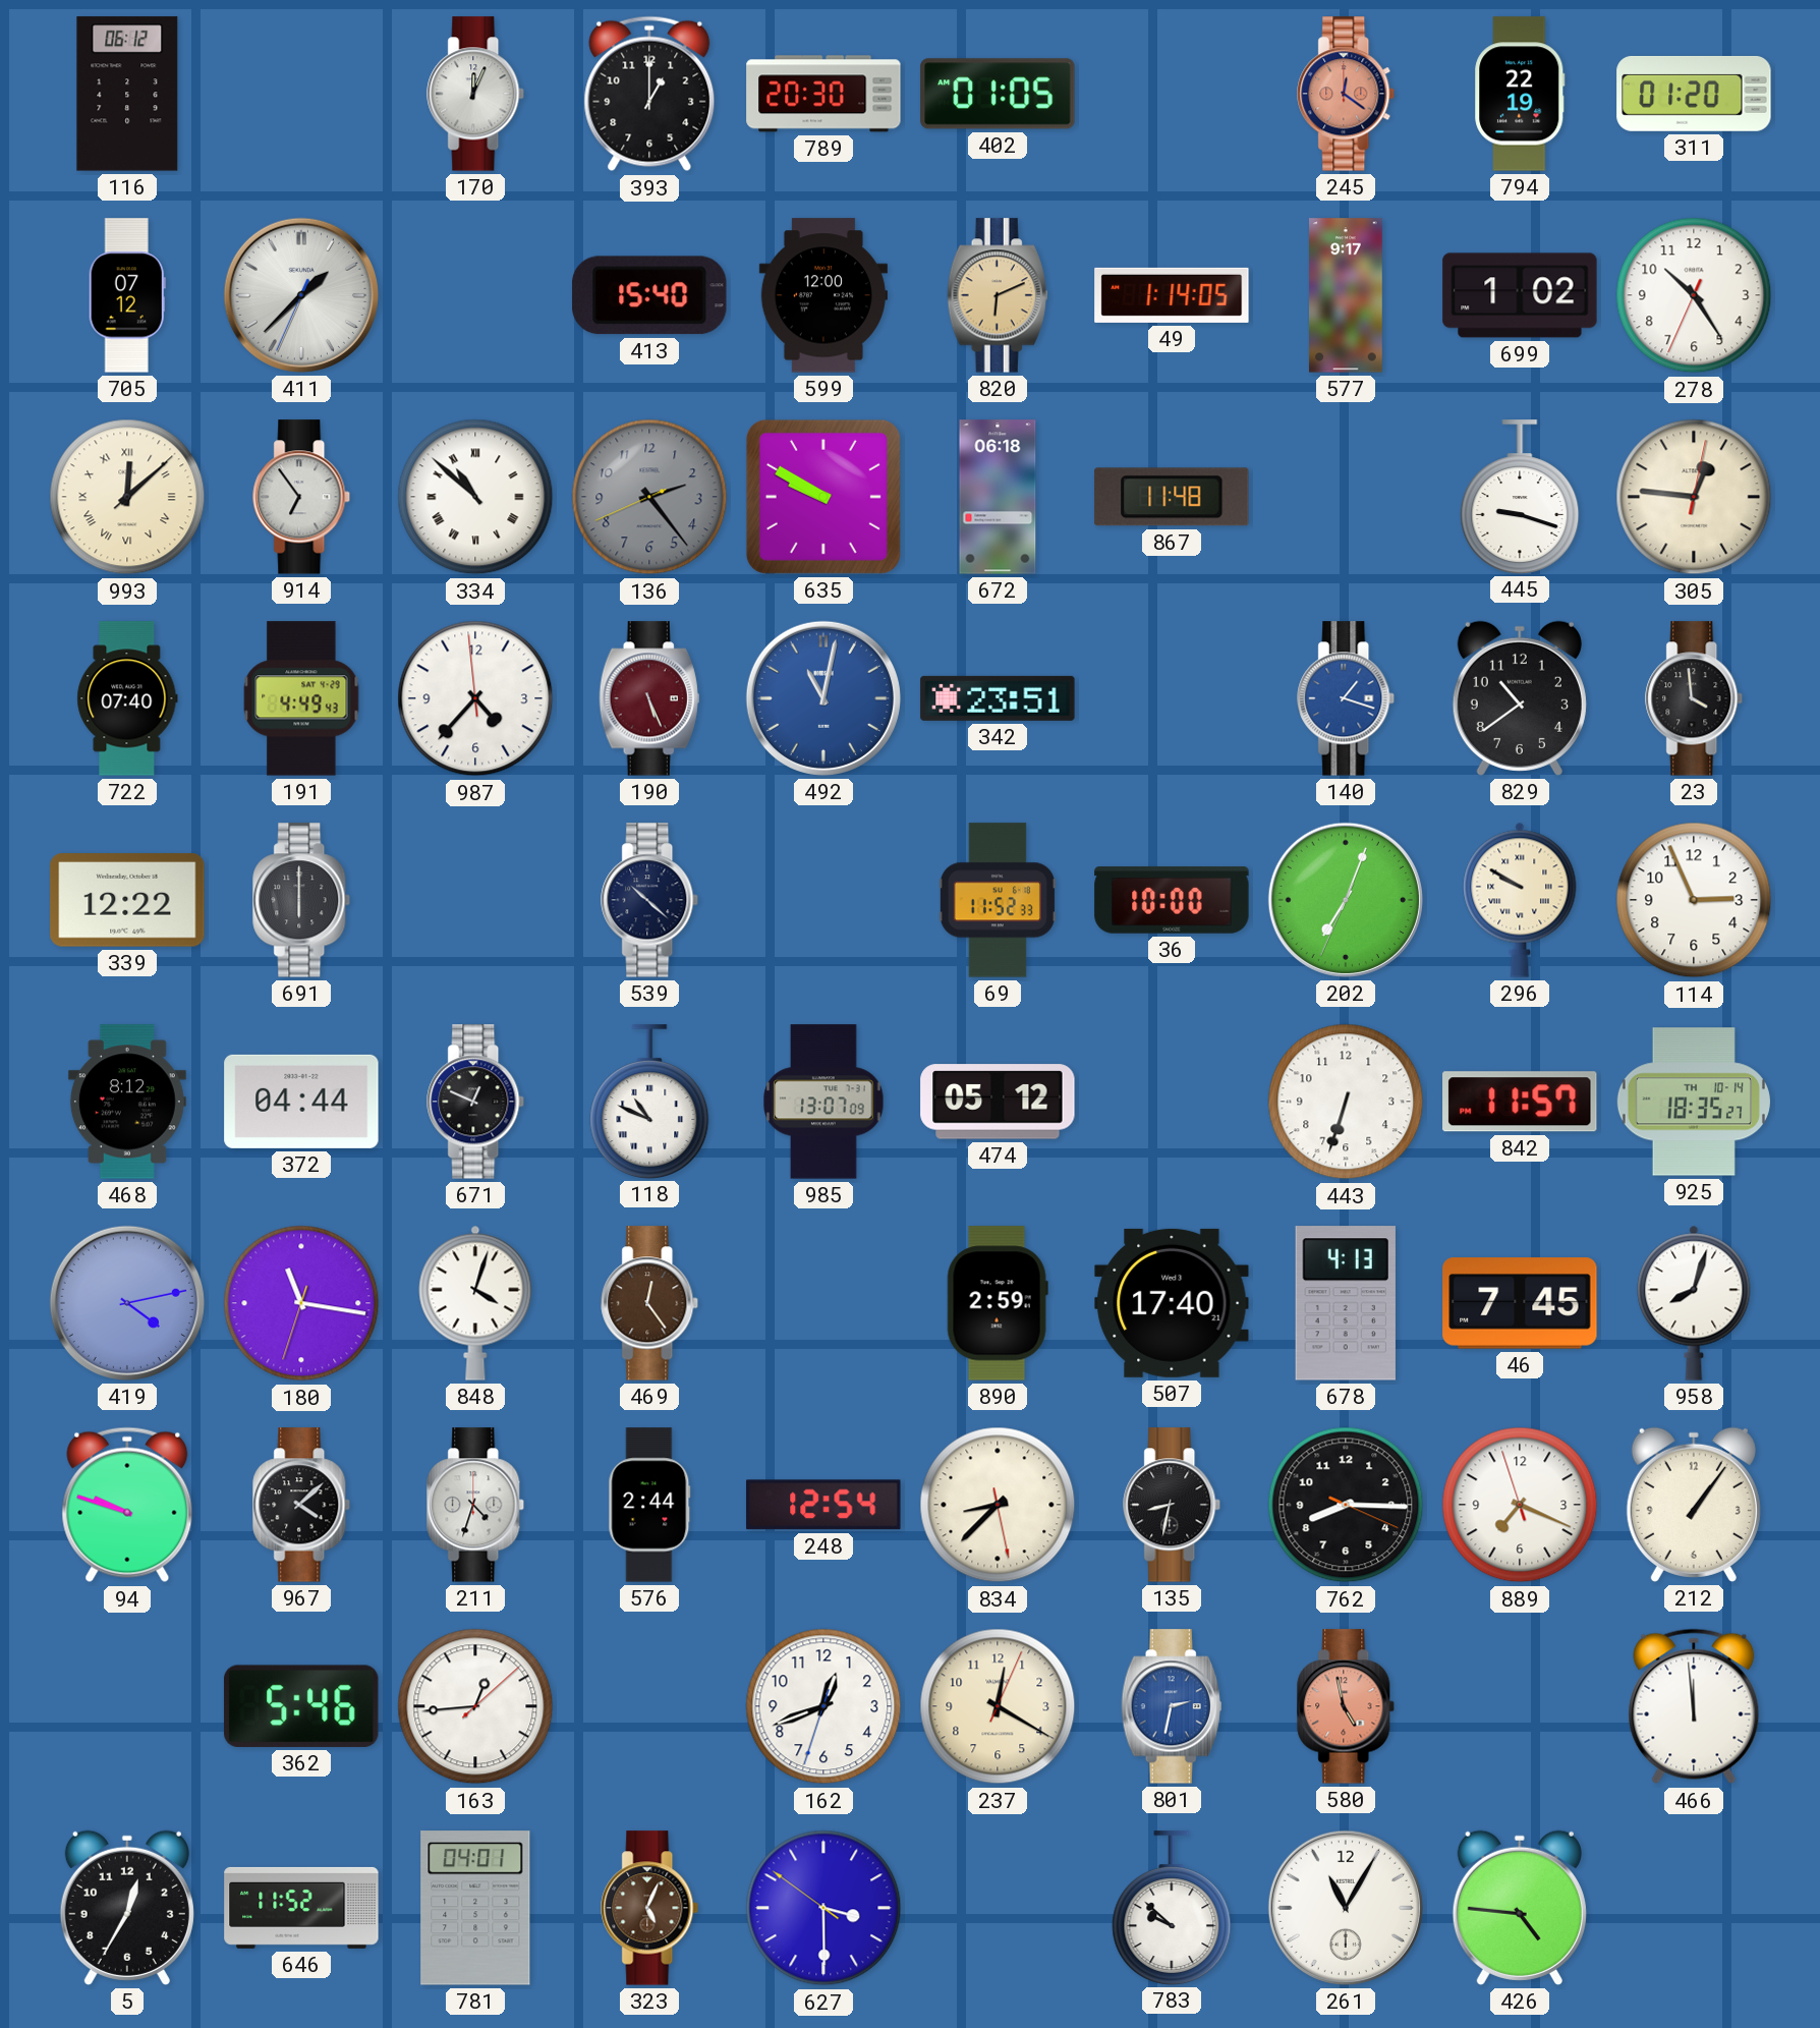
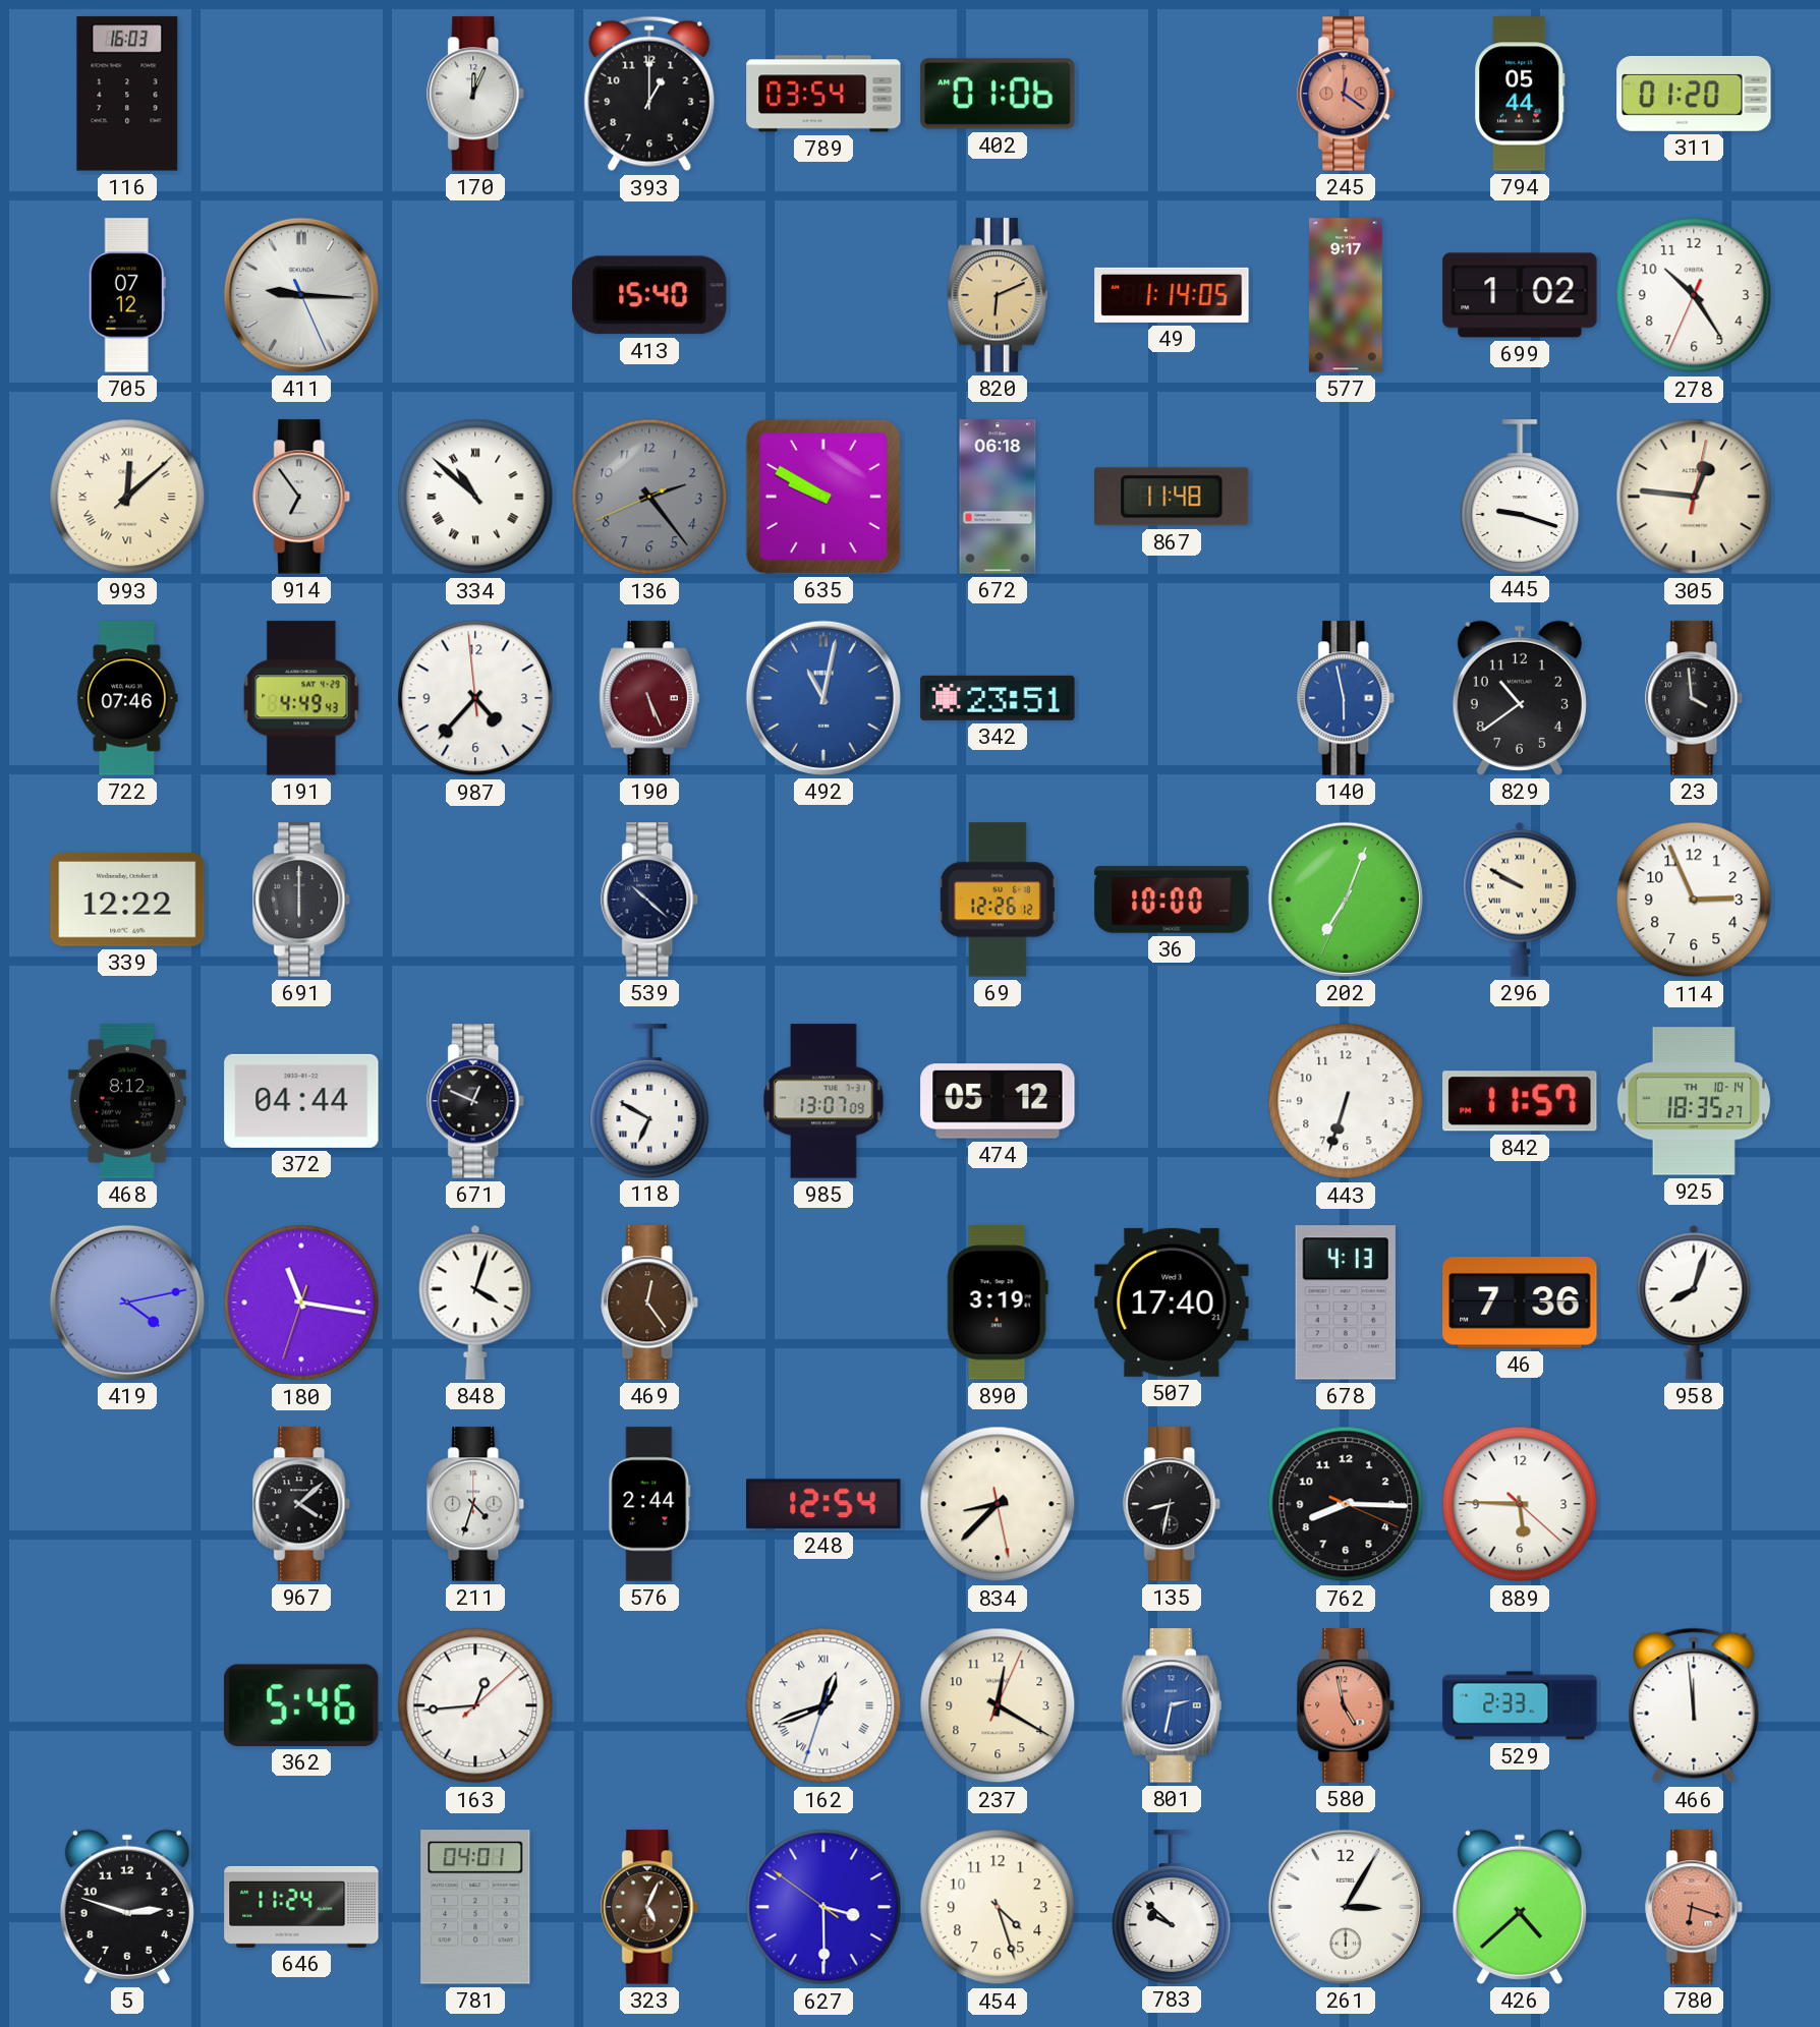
116: 06:12 -> 16:03
789: 20:30 -> 03:54
402: 01:05 -> 01:06
794: 22:19 -> 05:44
411: 1:37 -> 9:15
599: 12:00 -> none
722: 07:40 -> 07:46
140: 1:18 -> 5:58
69: 11:52 -> 12:26
118: 10:49 -> 6:50
890: 2:59 -> 3:19
46: 7:45 -> 7:36
94: 9:48 -> none
889: 7:18 -> 5:45
212: 1:06 -> none
162 numerals: Arabic -> Roman
529: none -> 2:33
5: 12:35 -> 2:48
646: 11:52 -> 11:24
454: none -> 4:27
261: 11:05 -> 3:05
426: 4:46 -> 4:38
780: none -> 6:18
